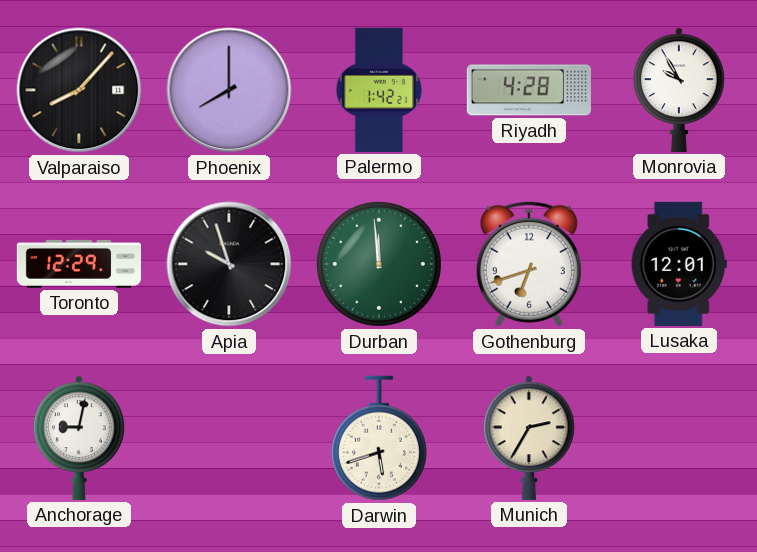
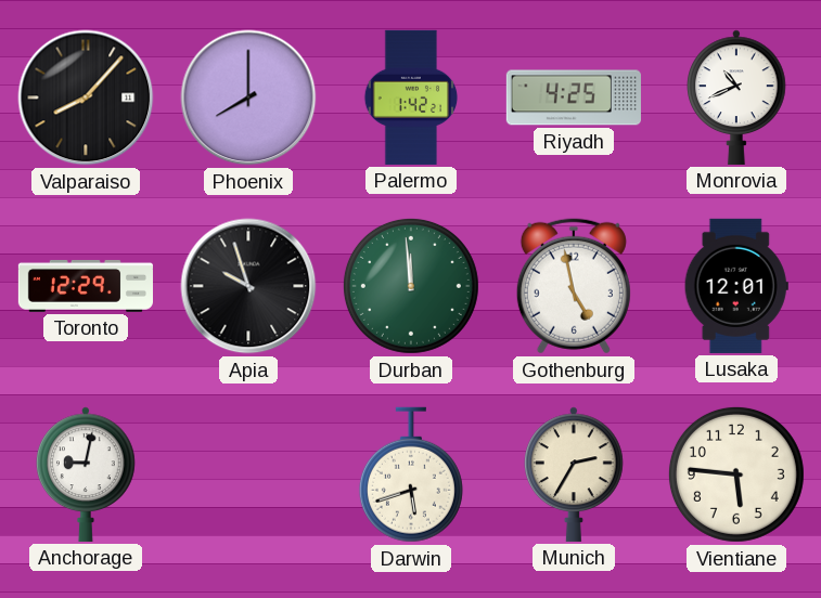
Riyadh: 4:28 -> 4:25
Monrovia: 9:55 -> 10:41
Gothenburg: 6:42 -> 4:58
Vientiane: none -> 5:46
